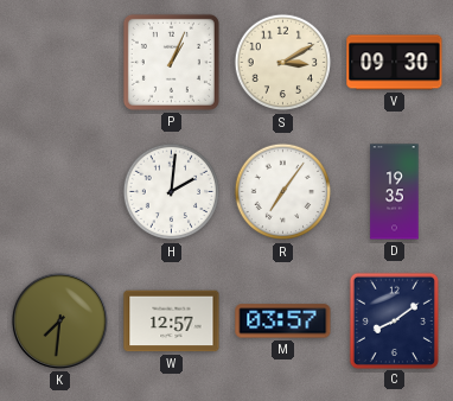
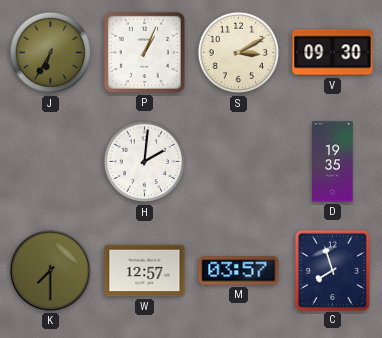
J: none -> 6:35
R: 7:06 -> none
K: 7:31 -> 7:30
C: 8:09 -> 7:57
